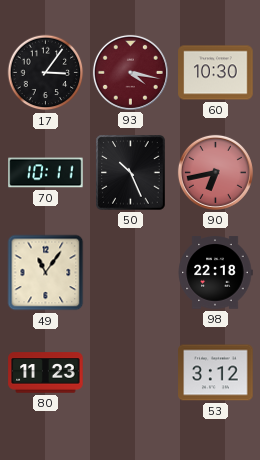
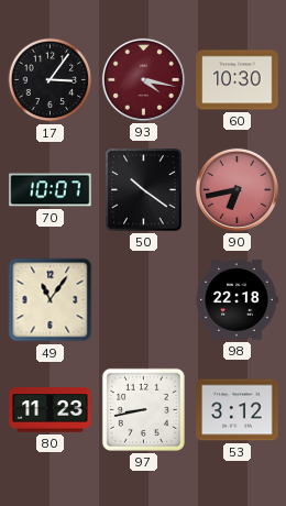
70: 10:11 -> 10:07
50: 10:26 -> 10:21
97: none -> 8:43
